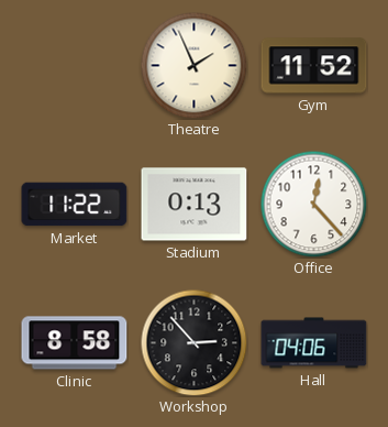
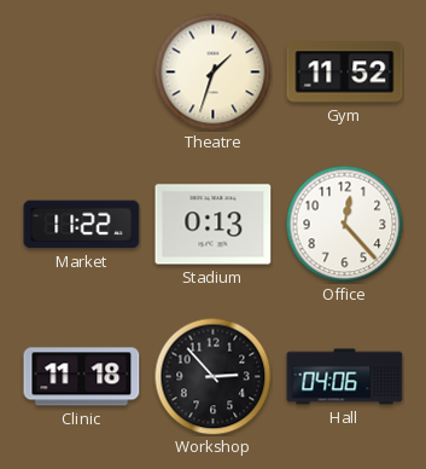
Theatre: 1:56 -> 1:33
Clinic: 8:58 -> 11:18
